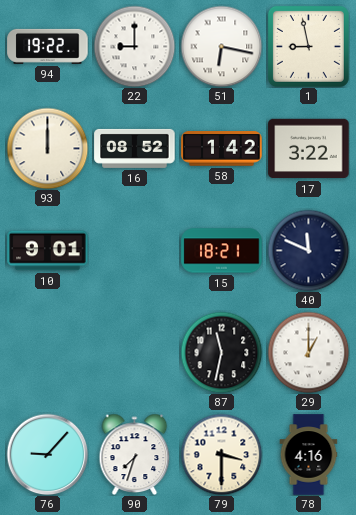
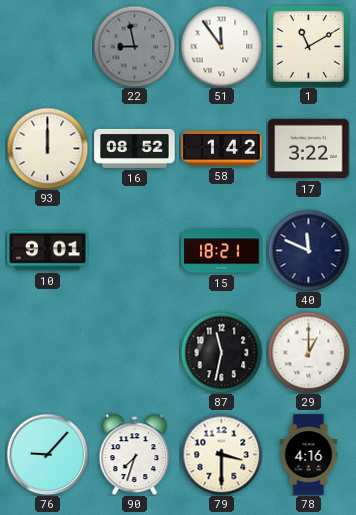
94: 19:22 -> none
22: 9:00 -> 8:58
22 dial: white -> grey
51: 6:17 -> 11:54
1: 8:58 -> 11:10
